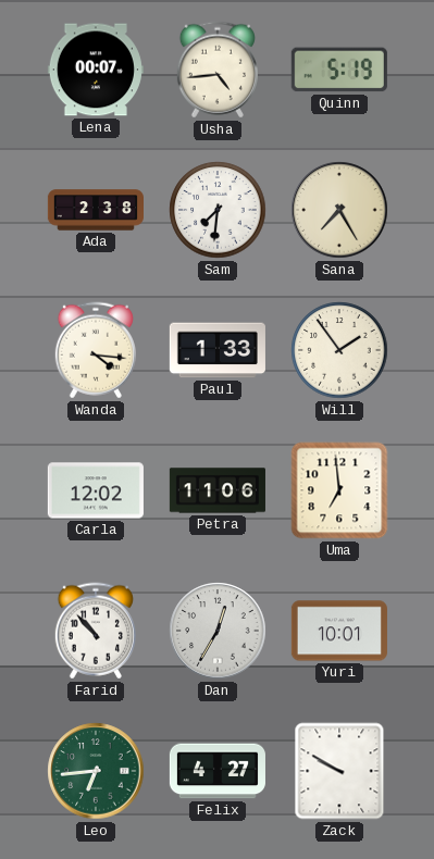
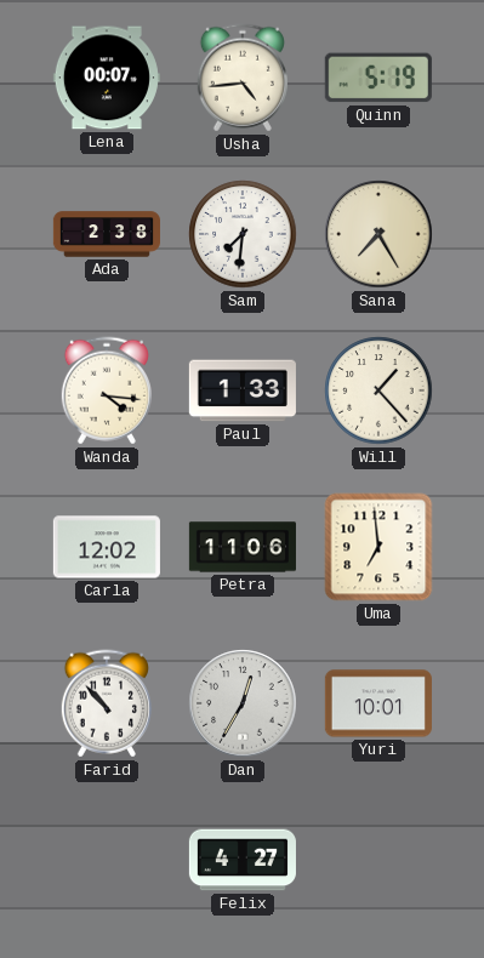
Will: 1:54 -> 1:23
Leo: 6:44 -> none
Zack: 9:50 -> none
